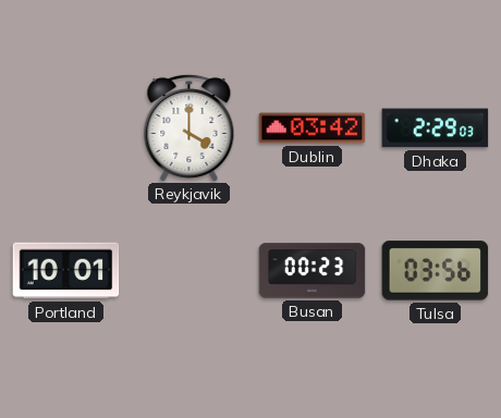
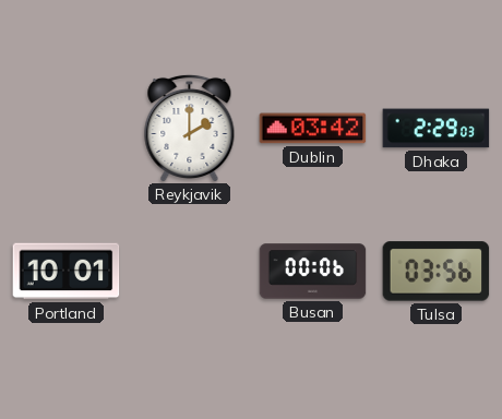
Reykjavik: 4:00 -> 2:00
Busan: 00:23 -> 00:06
